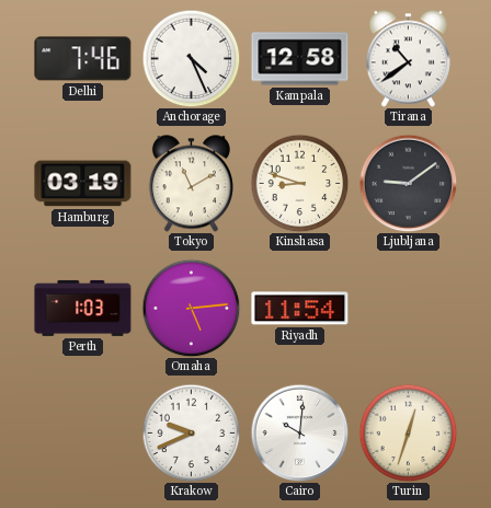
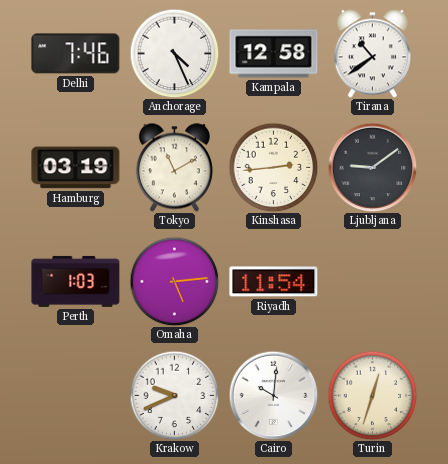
Kinshasa: 8:48 -> 2:44
